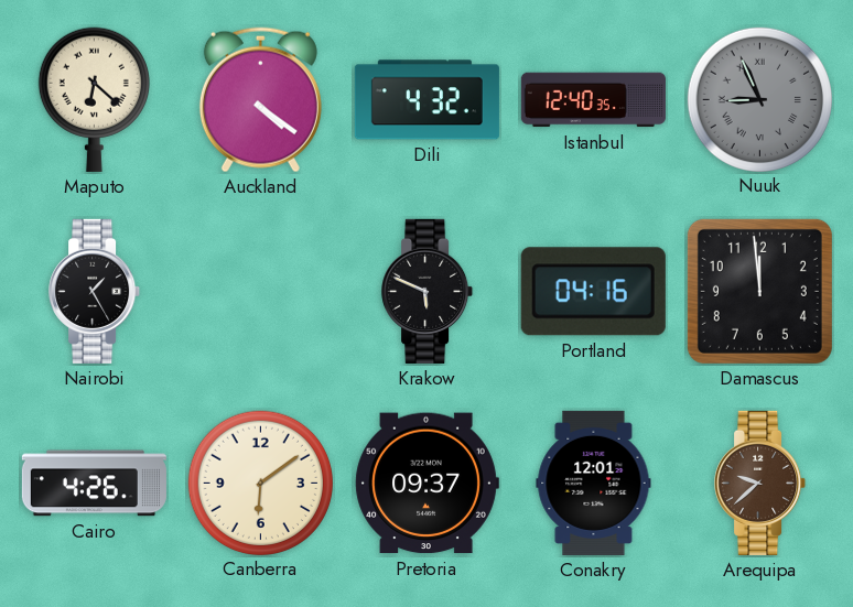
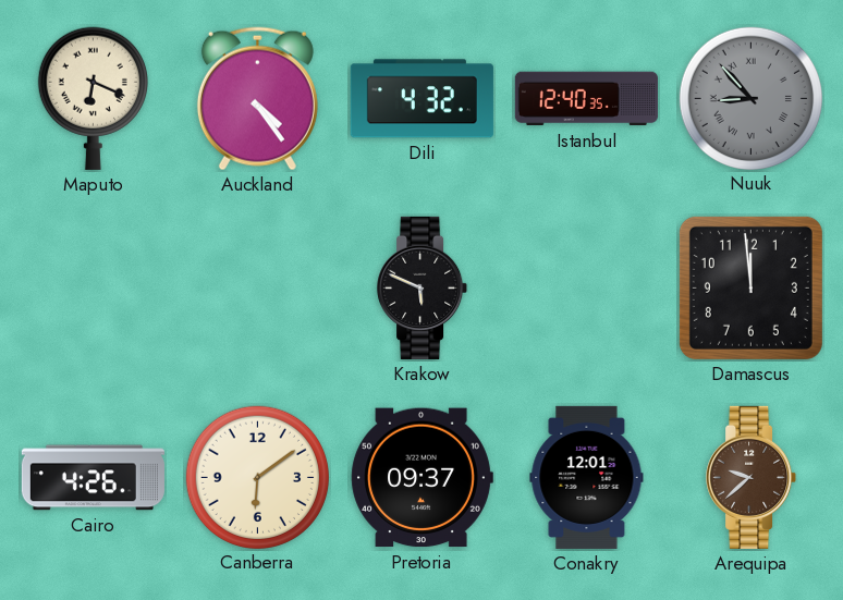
Maputo: 6:22 -> 6:19
Auckland: 4:21 -> 4:24
Nuuk: 8:56 -> 8:53
Nairobi: 1:25 -> none
Portland: 04:16 -> none
